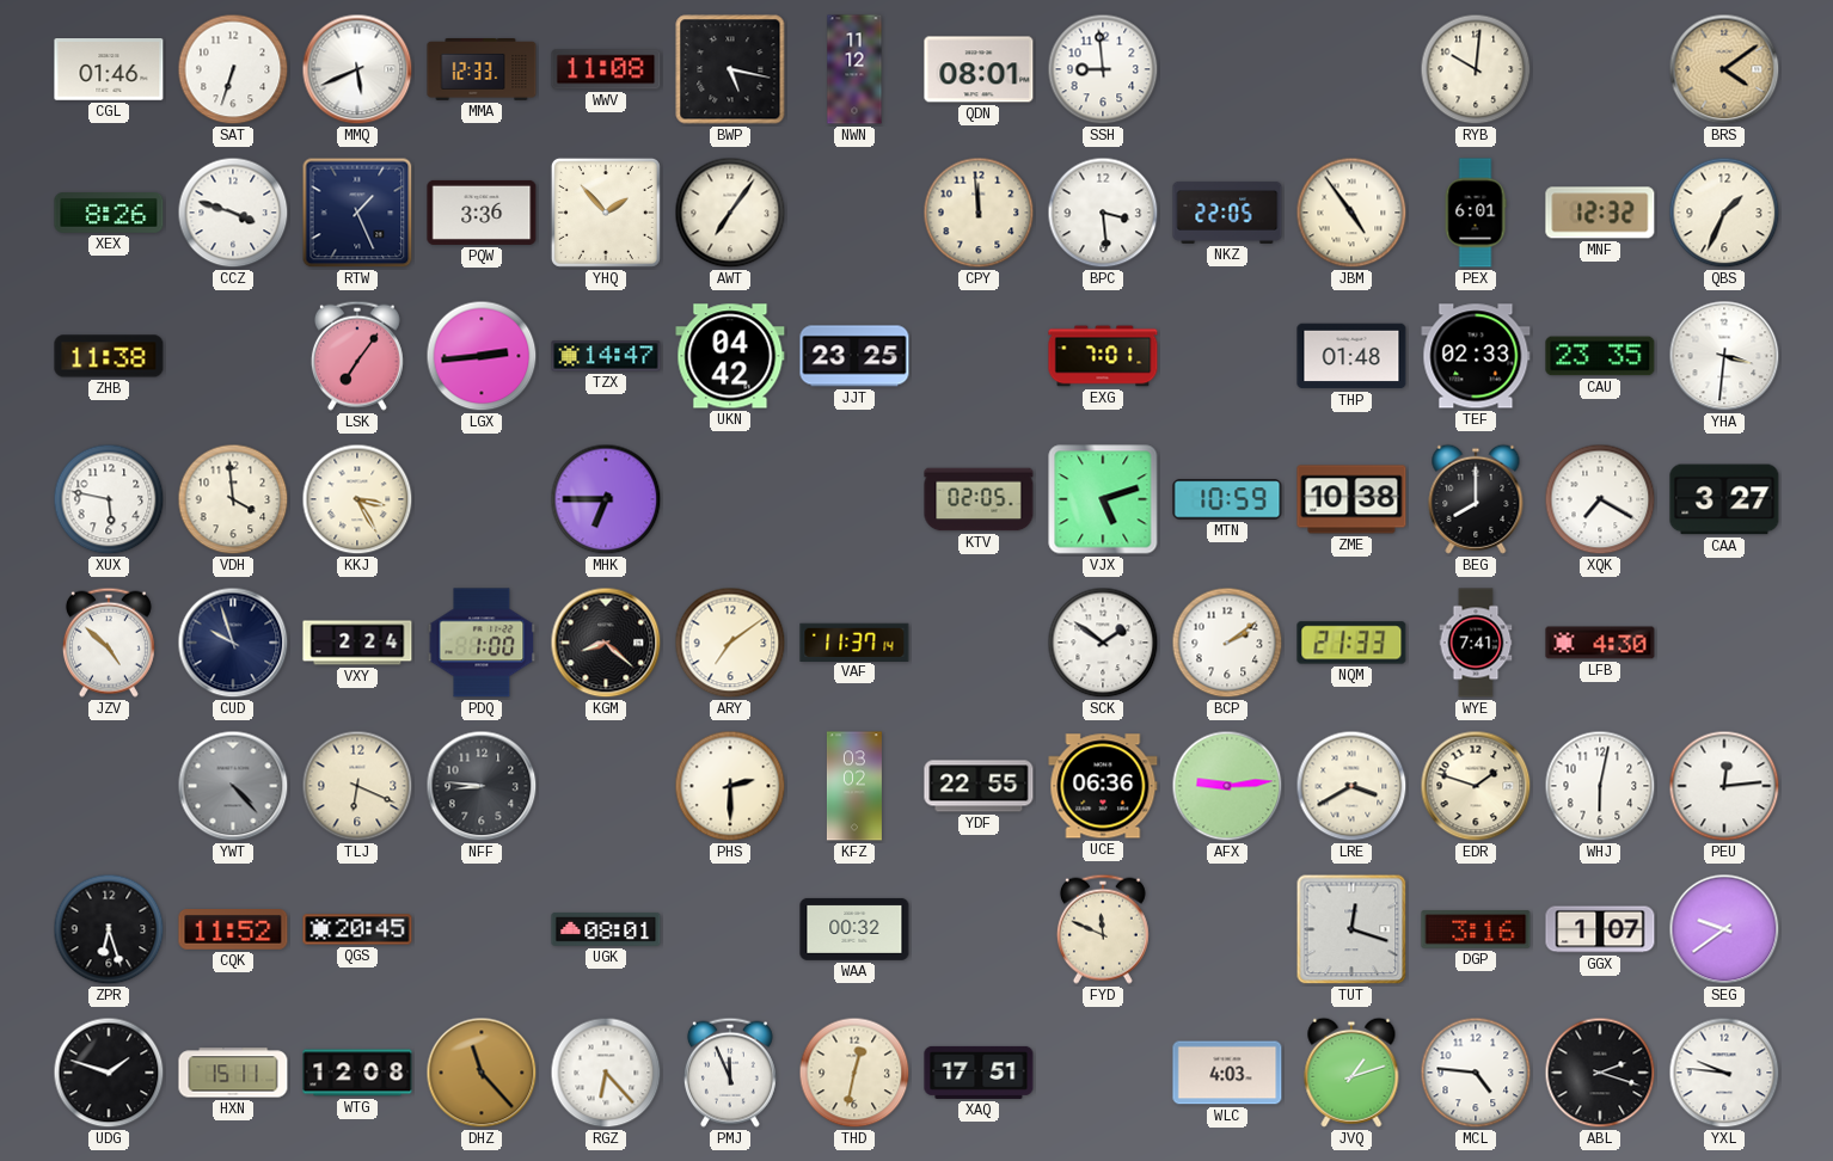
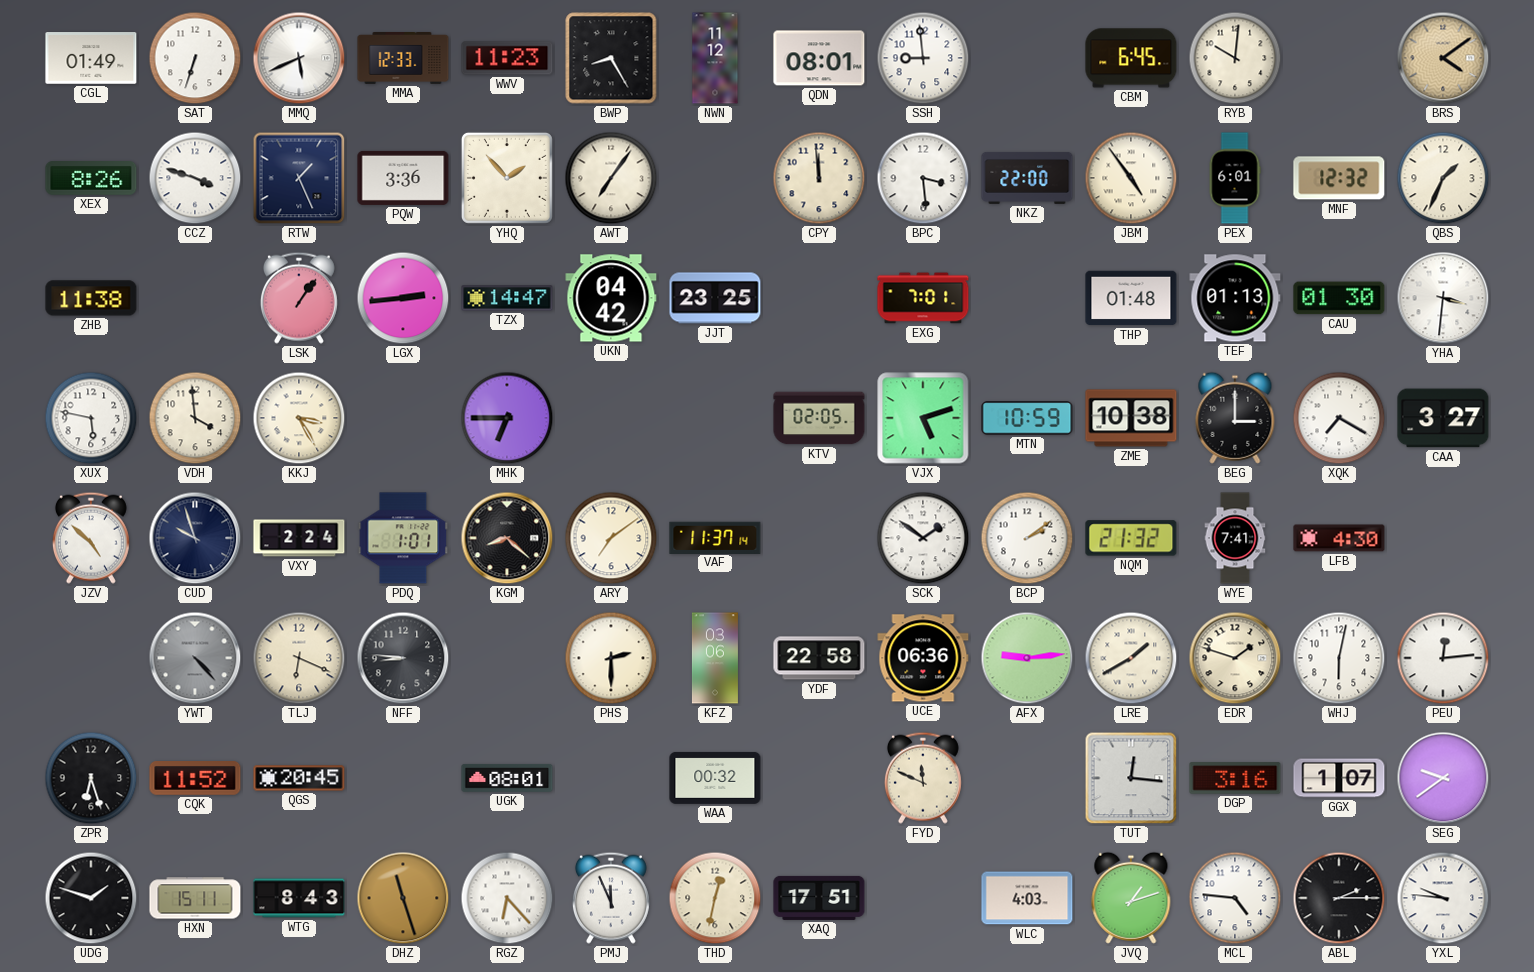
CGL: 01:46 -> 01:49
WWV: 11:08 -> 11:23
BWP: 5:17 -> 8:25
CBM: none -> 6:45
NKZ: 22:05 -> 22:00
LSK: 7:06 -> 1:06
TEF: 02:33 -> 01:13
CAU: 23:35 -> 01:30
BEG: 8:00 -> 3:00
PDQ: 1:00 -> 1:01
NQM: 21:33 -> 21:32
KFZ: 03:02 -> 03:06
YDF: 22:55 -> 22:58
LRE: 3:40 -> 1:40
TUT: 12:18 -> 12:16
WTG: 12:08 -> 8:43
DHZ: 11:23 -> 11:27
ABL: 2:18 -> 2:15
